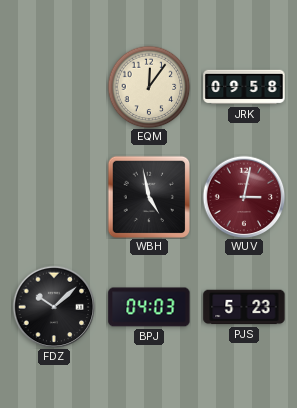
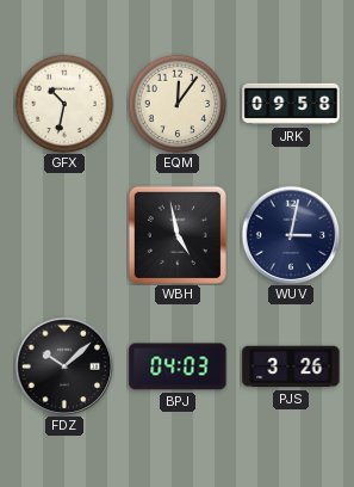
GFX: none -> 10:32
WUV dial: burgundy -> navy
PJS: 5:23 -> 3:26
